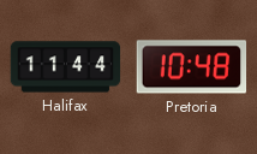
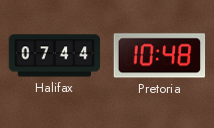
Halifax: 11:44 -> 07:44
